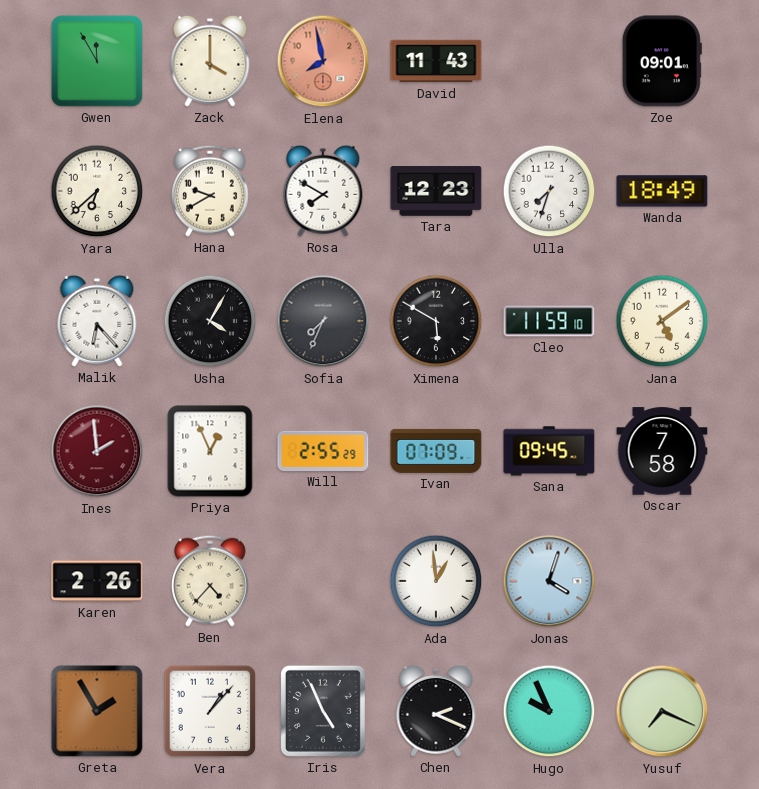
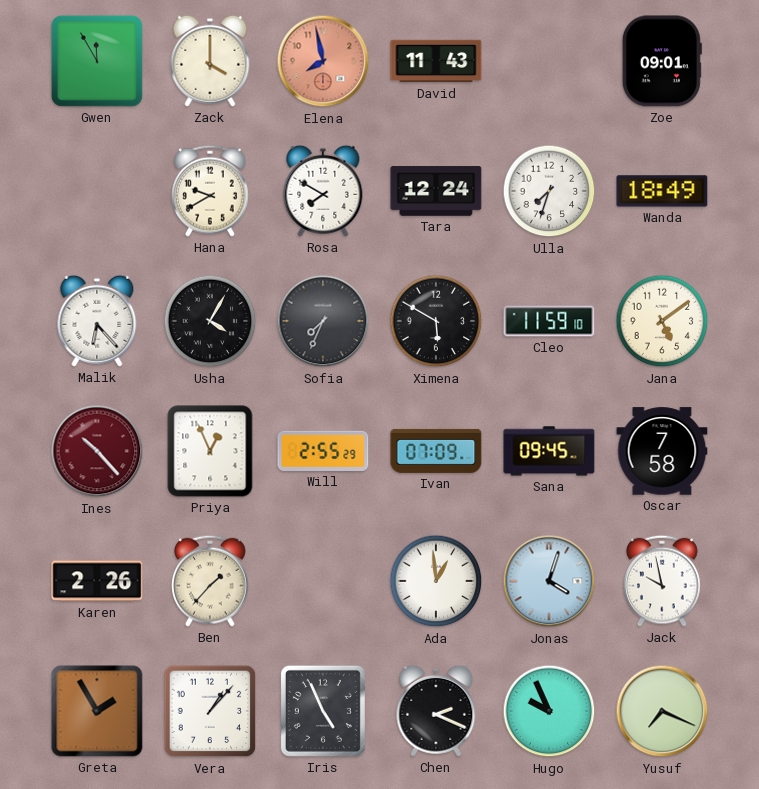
Yara: 6:38 -> none
Tara: 12:23 -> 12:24
Ines: 1:59 -> 10:23
Ben: 4:37 -> 1:37
Jack: none -> 9:58
